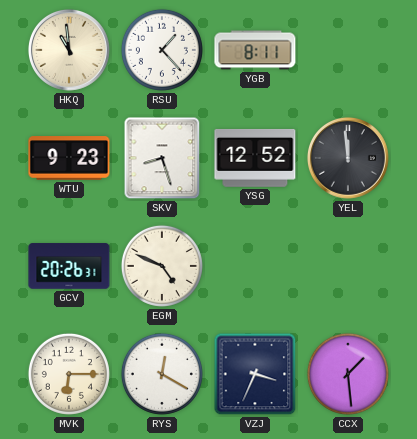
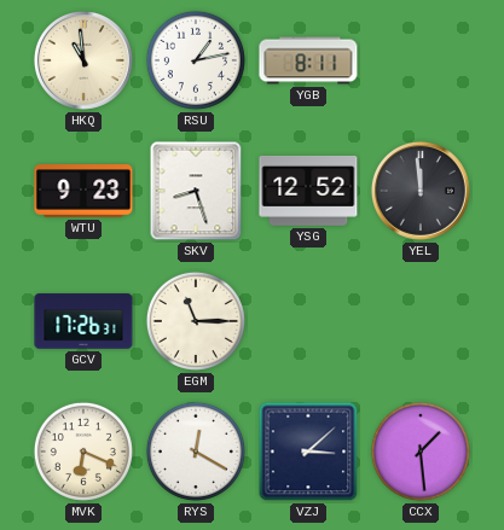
RSU: 1:23 -> 1:13
GCV: 20:26 -> 17:26
EGM: 4:49 -> 11:15
MVK: 6:15 -> 6:19
VZJ: 3:34 -> 3:08
